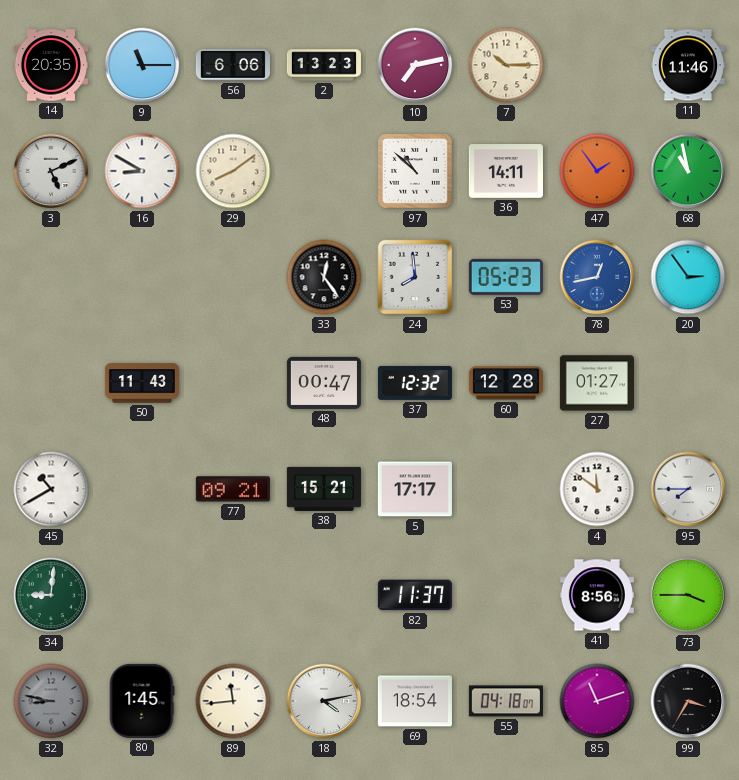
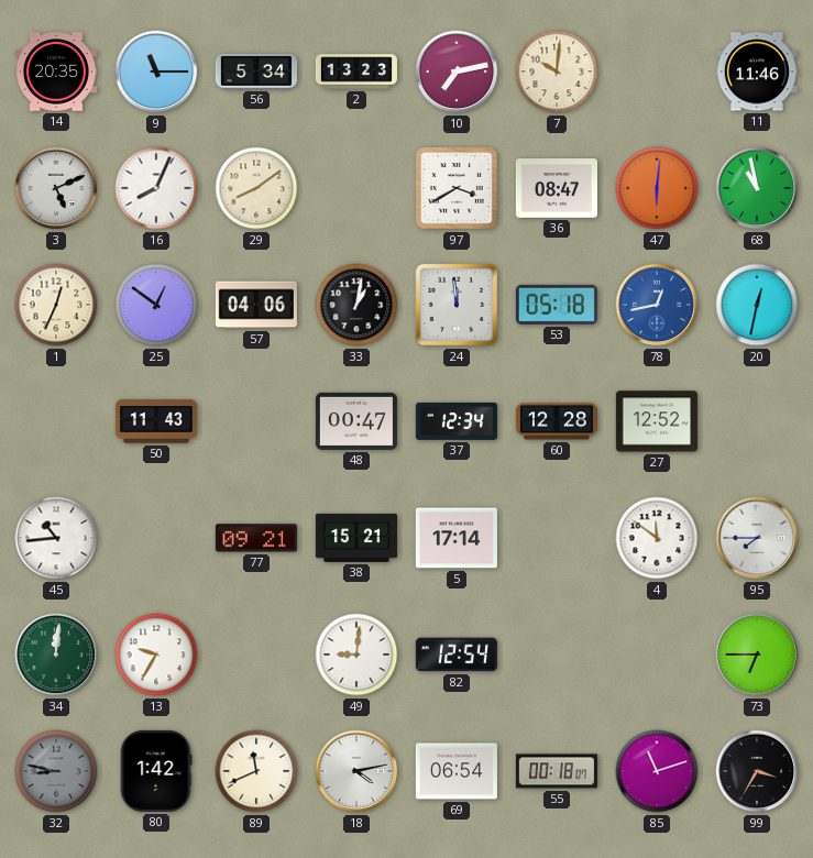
56: 6:06 -> 5:34
7: 10:15 -> 10:01
16: 8:50 -> 8:04
97: 10:52 -> 3:40
36: 14:11 -> 08:47
47: 1:54 -> 6:01
1: none -> 12:34
25: none -> 12:51
57: none -> 04:06
33: 12:24 -> 1:02
24: 7:59 -> 11:59
53: 05:23 -> 05:18
20: 2:54 -> 12:32
37: 12:32 -> 12:34
27: 01:27 -> 12:52
45: 10:40 -> 10:44
5: 17:17 -> 17:14
34: 9:01 -> 12:01
13: none -> 9:35
49: none -> 9:01
82: 11:37 -> 12:54
41: 8:56 -> none
73: 3:45 -> 6:45
80: 1:45 -> 1:42
89: 11:44 -> 11:41
69: 18:54 -> 06:54
55: 04:18 -> 00:18
